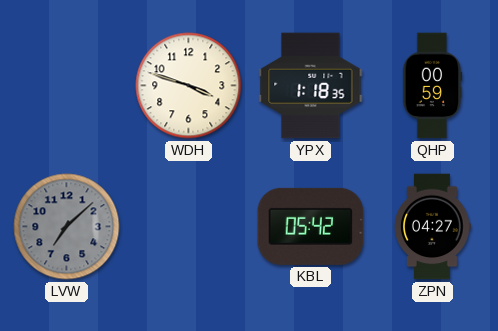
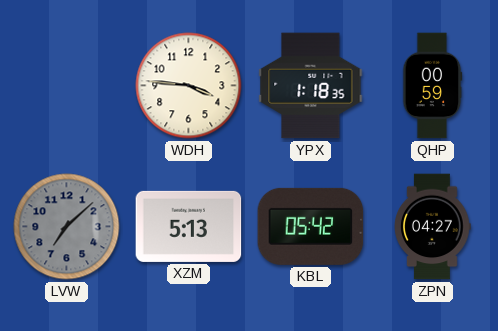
WDH: 3:48 -> 3:46
XZM: none -> 5:13
